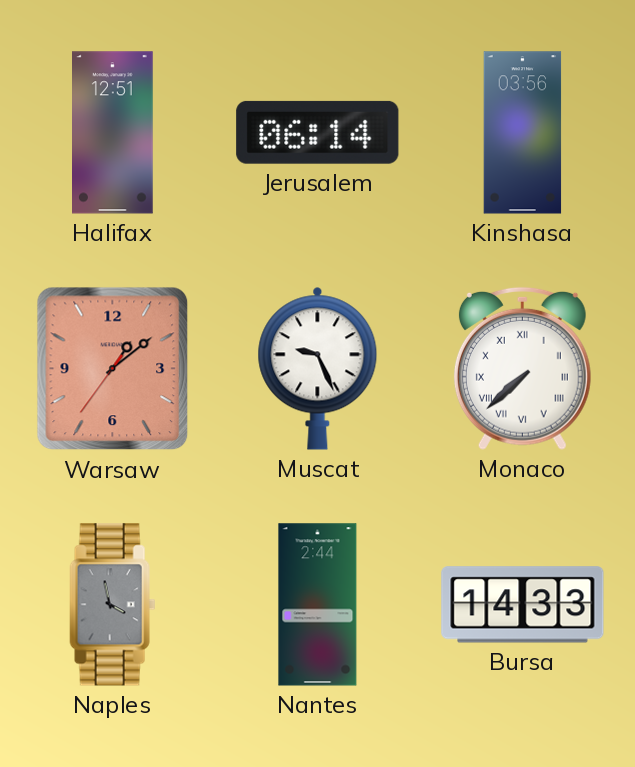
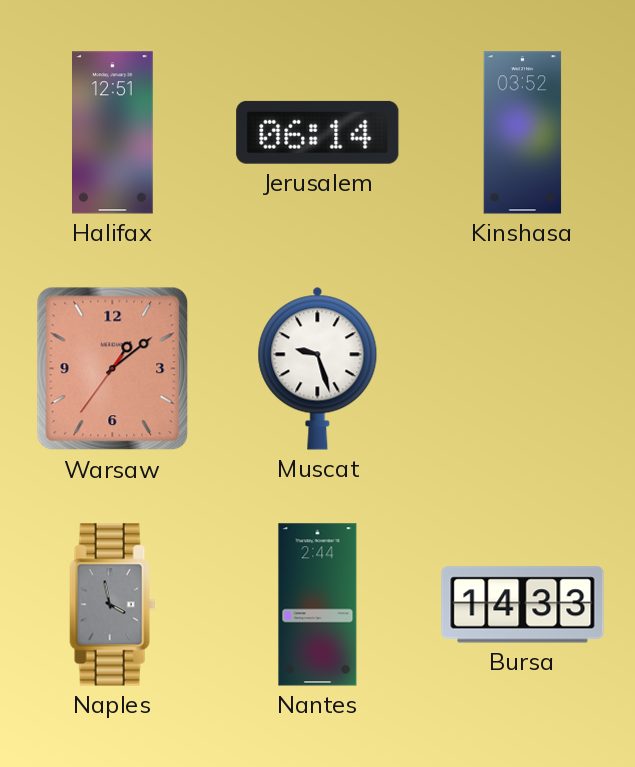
Kinshasa: 03:56 -> 03:52
Muscat: 9:26 -> 9:27
Monaco: 7:38 -> none
